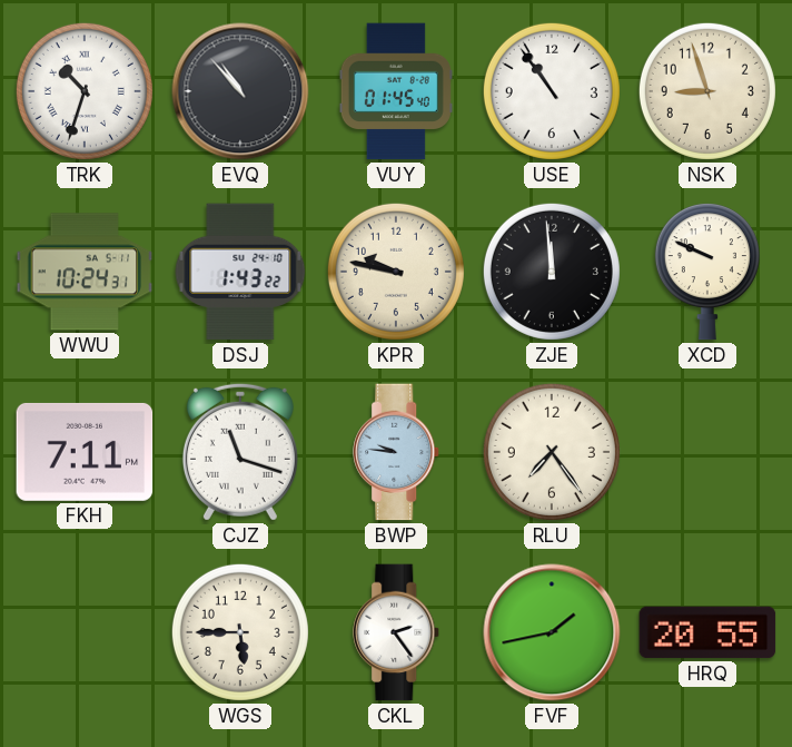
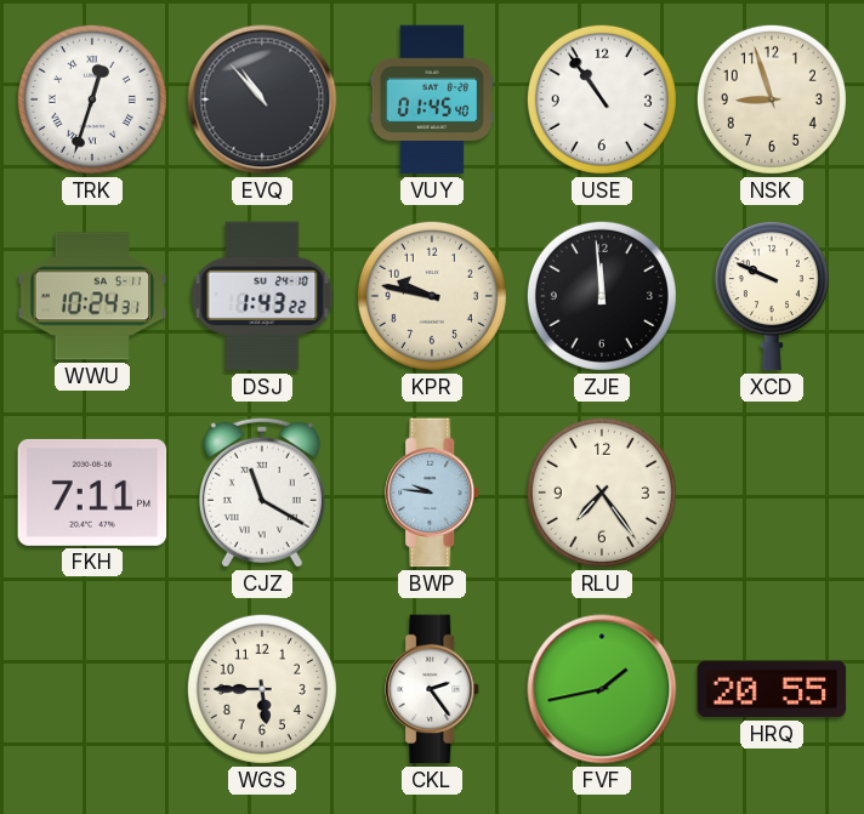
TRK: 10:33 -> 12:33
CJZ: 11:18 -> 11:20
